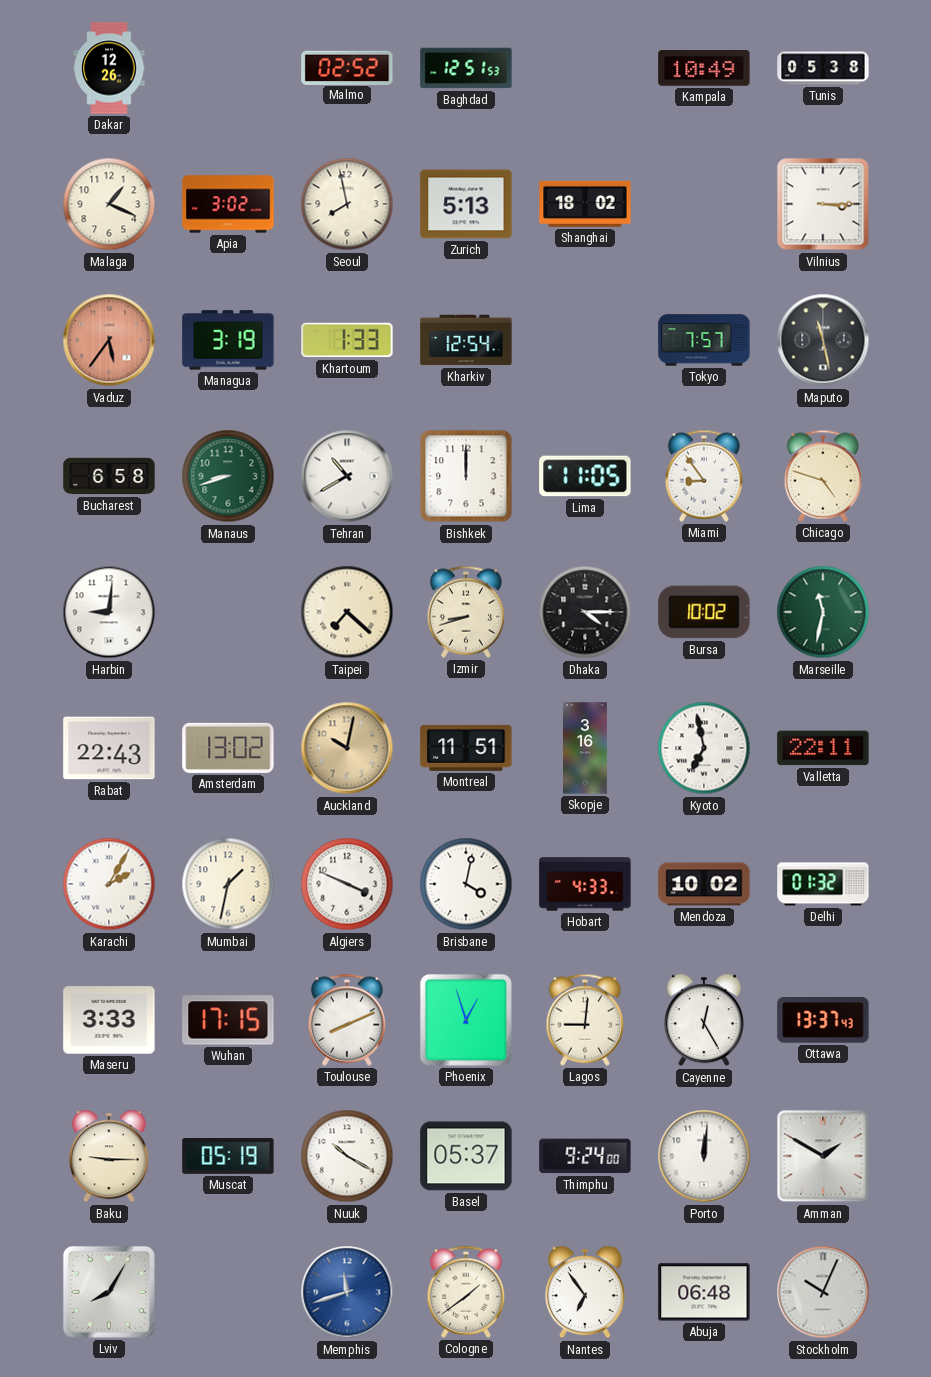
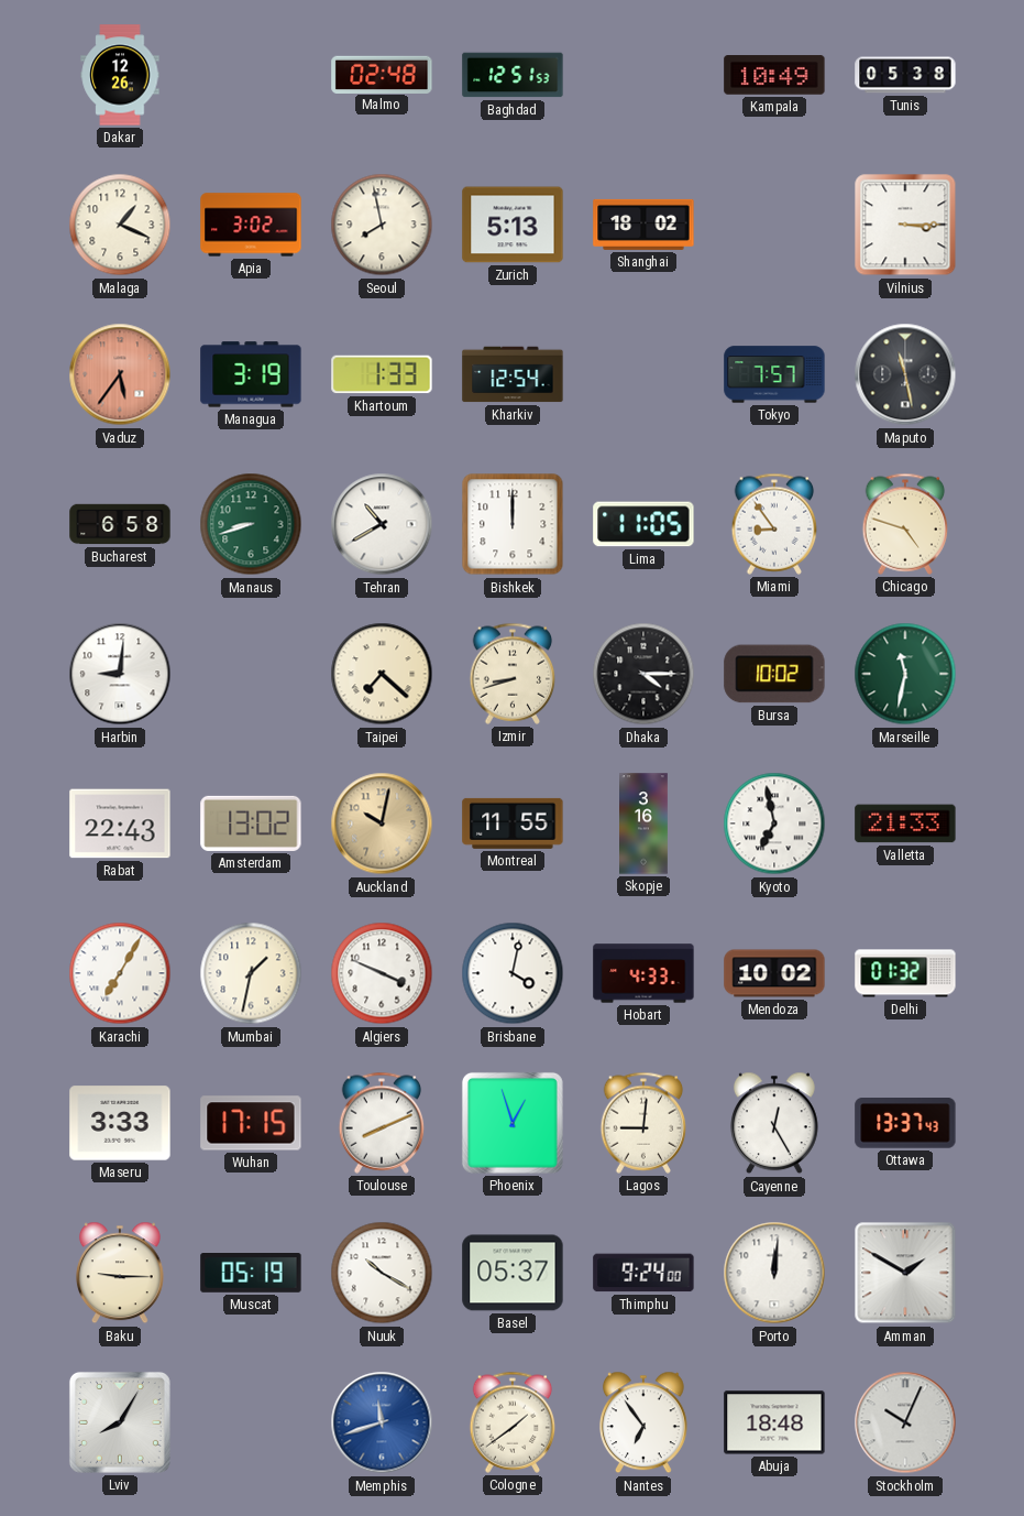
Malmo: 02:52 -> 02:48
Montreal: 11:51 -> 11:55
Valletta: 22:11 -> 21:33
Karachi: 2:05 -> 7:05
Abuja: 06:48 -> 18:48
